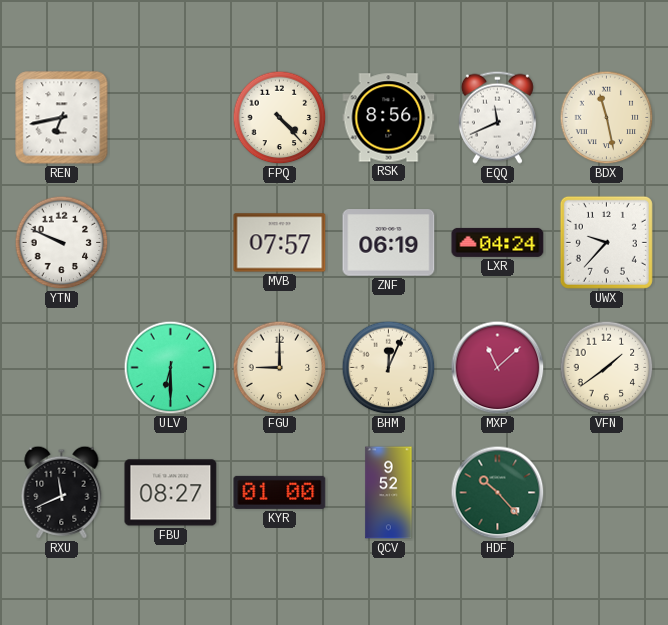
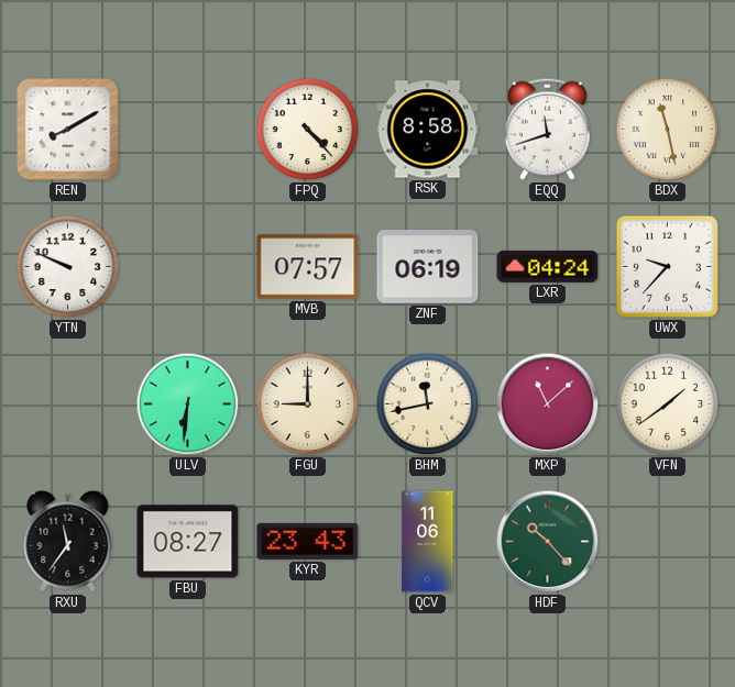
REN: 6:43 -> 8:10
RSK: 8:56 -> 8:58
EQQ: 11:41 -> 11:42
ULV: 6:30 -> 6:31
BHM: 12:04 -> 11:43
RXU: 11:41 -> 11:36
KYR: 01:00 -> 23:43
QCV: 9:52 -> 11:06
